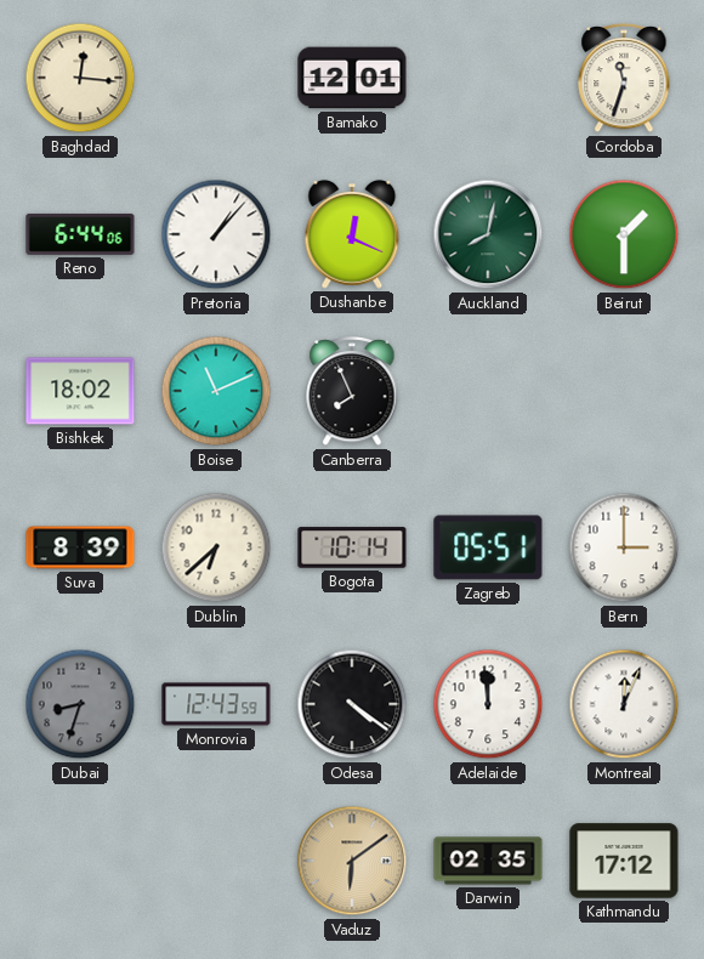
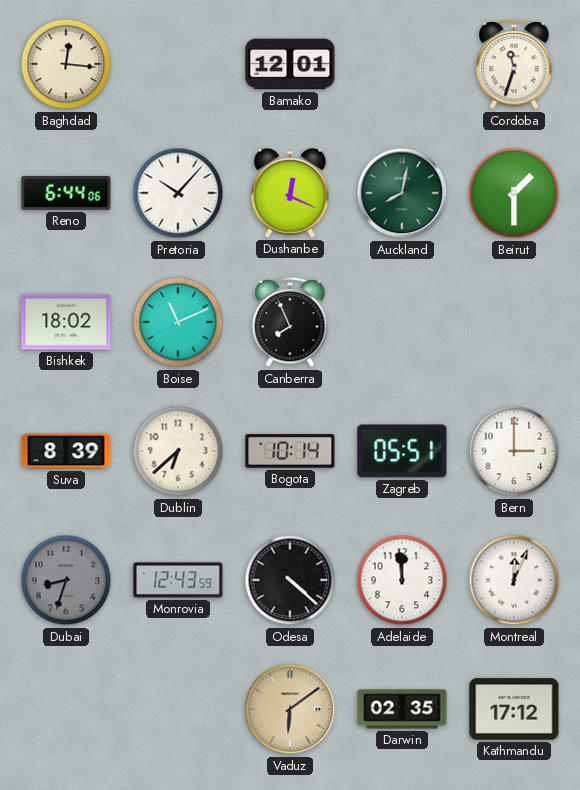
Pretoria: 1:07 -> 10:07
Odesa: 4:21 -> 4:22
